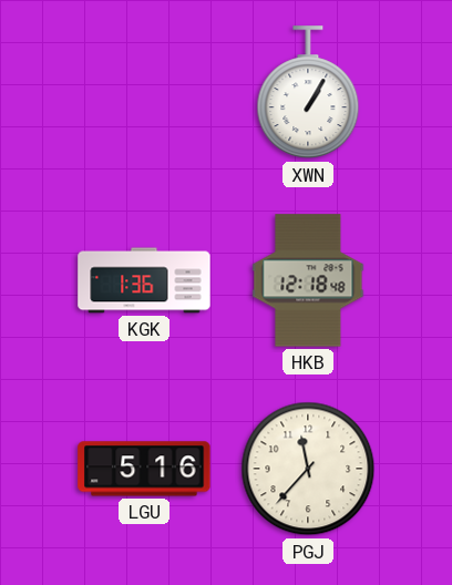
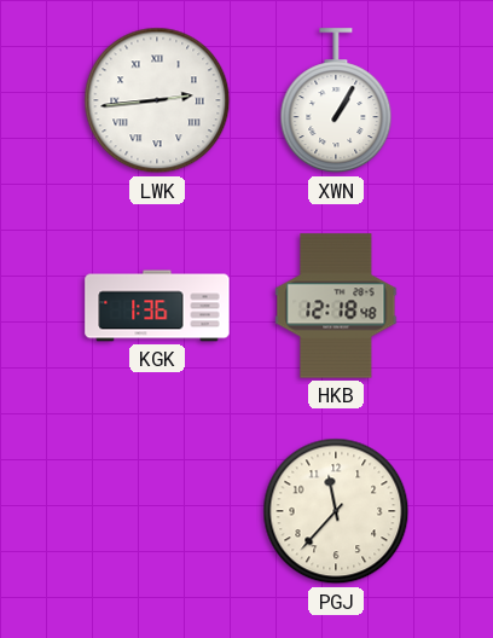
LWK: none -> 2:44
LGU: 5:16 -> none
